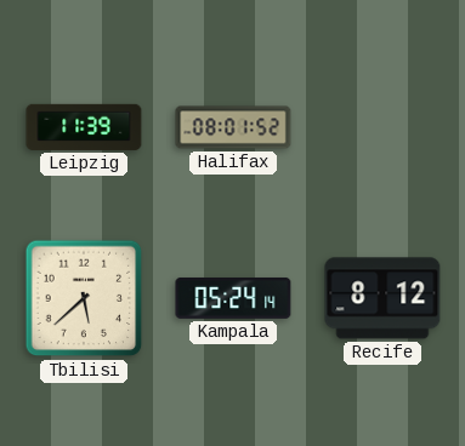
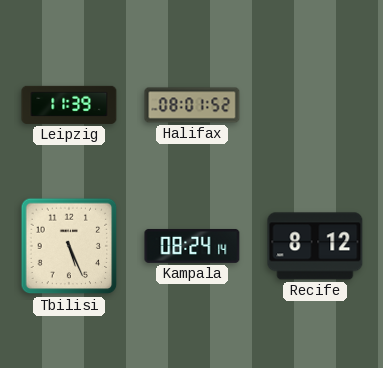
Tbilisi: 5:38 -> 5:26
Kampala: 05:24 -> 08:24
